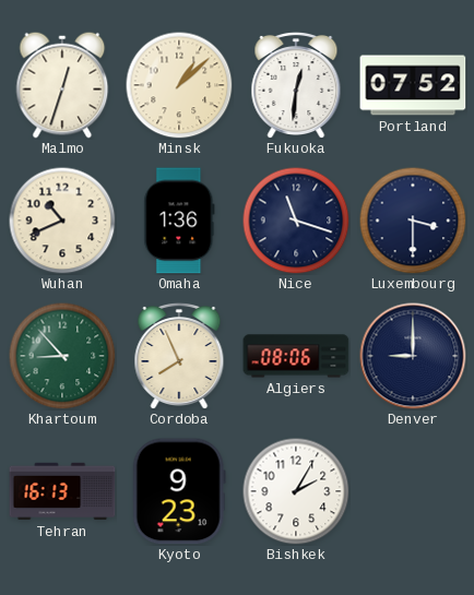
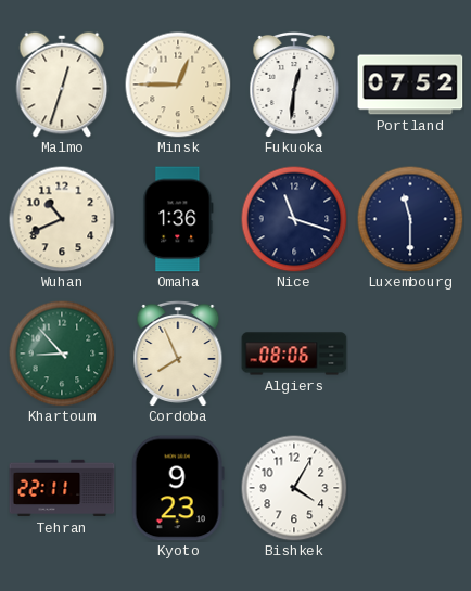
Minsk: 1:08 -> 12:45
Luxembourg: 3:30 -> 11:30
Denver: 9:00 -> none
Tehran: 16:13 -> 22:11
Bishkek: 2:05 -> 4:05
